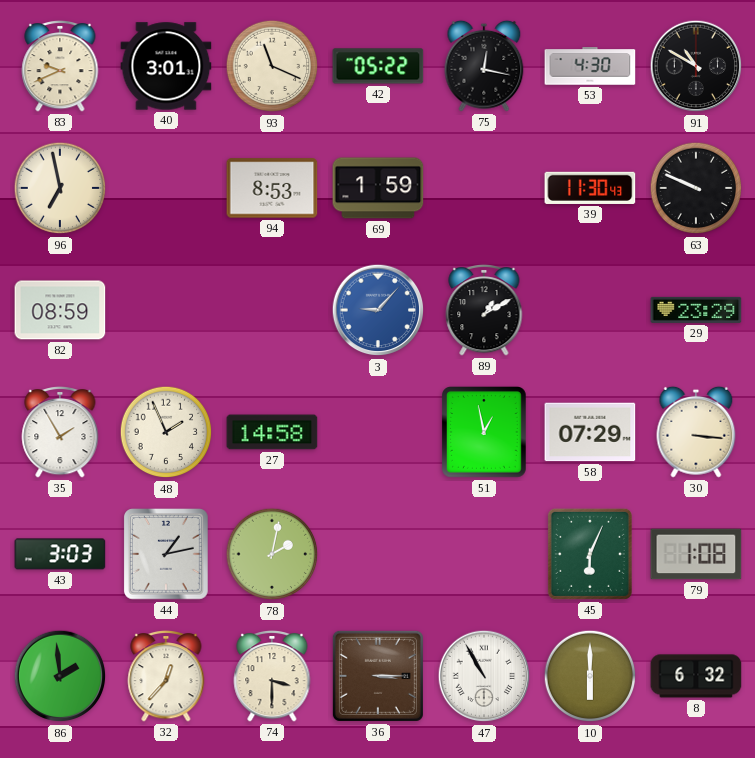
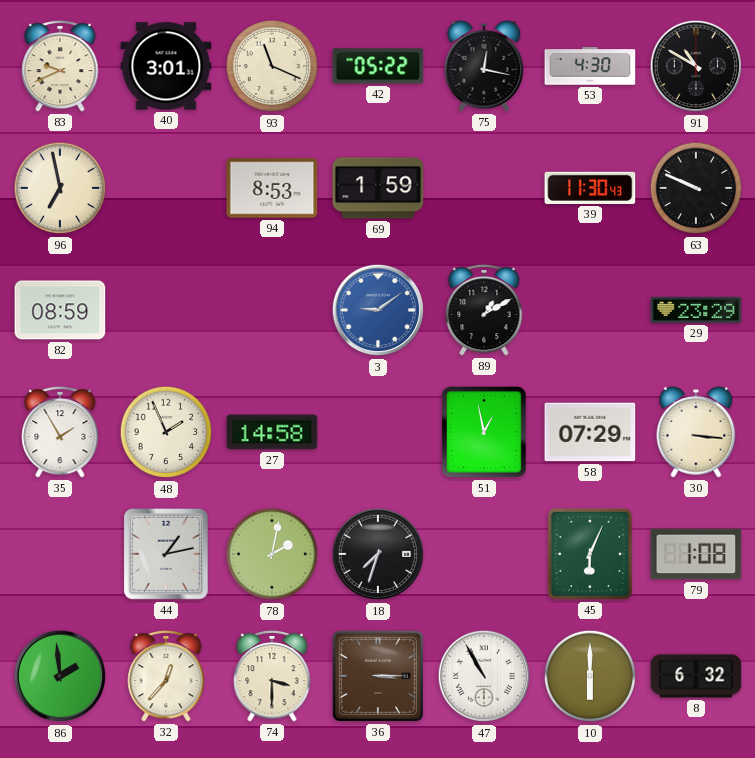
3: 9:07 -> 9:09
43: 3:03 -> none
18: none -> 7:33
